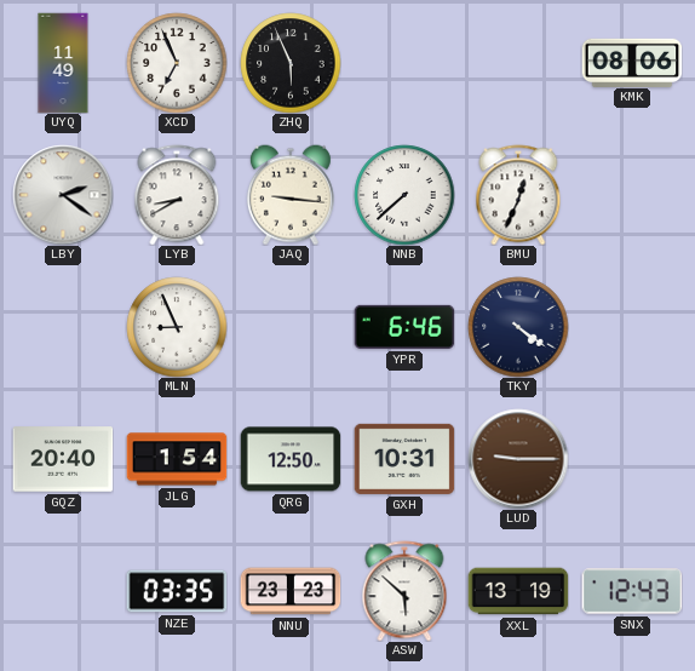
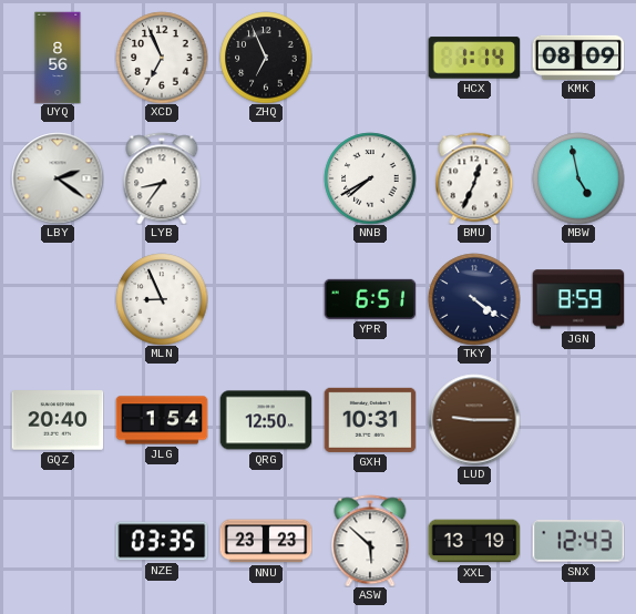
UYQ: 11:49 -> 8:56
ZHQ: 5:56 -> 6:56
HCX: none -> 1:14
KMK: 08:06 -> 08:09
LYB: 8:40 -> 8:36
JAQ: 9:16 -> none
NNB: 7:38 -> 7:40
MBW: none -> 4:58
YPR: 6:46 -> 6:51
JGN: none -> 8:59
